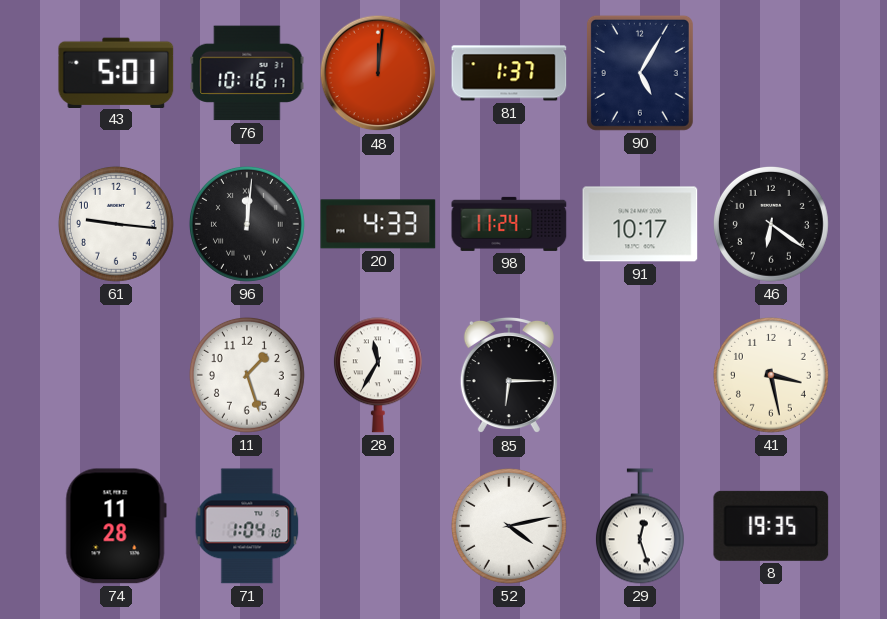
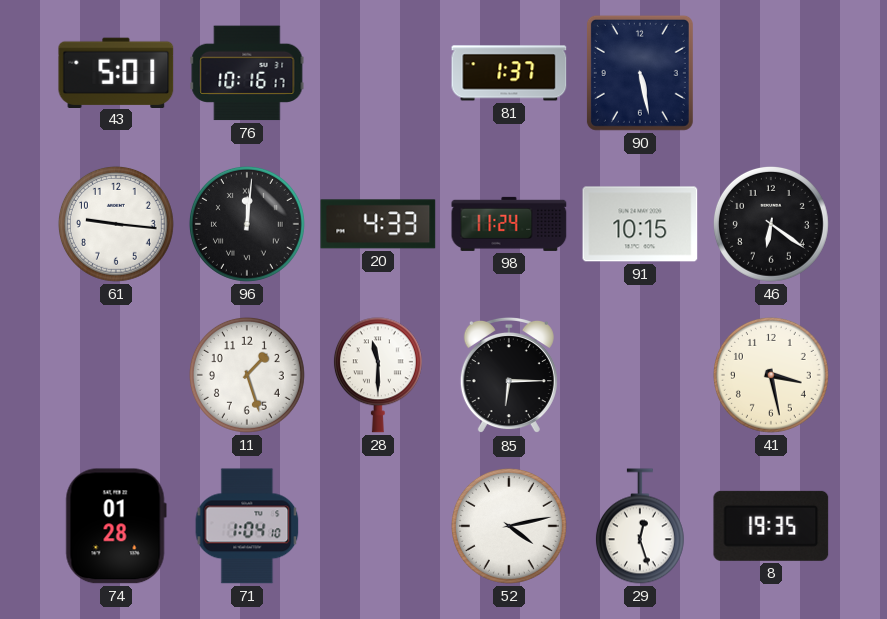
48: 12:01 -> none
90: 5:05 -> 5:28
91: 10:17 -> 10:15
28: 11:35 -> 11:30
74: 11:28 -> 01:28
